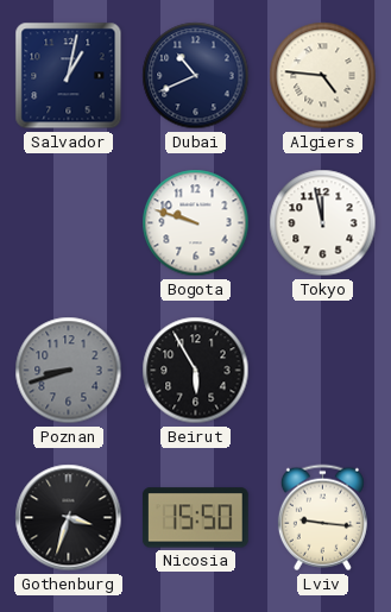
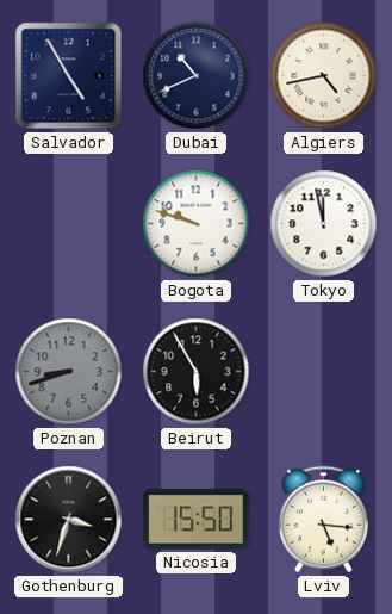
Salvador: 1:02 -> 4:55
Algiers: 4:46 -> 4:43
Lviv: 9:16 -> 5:16
